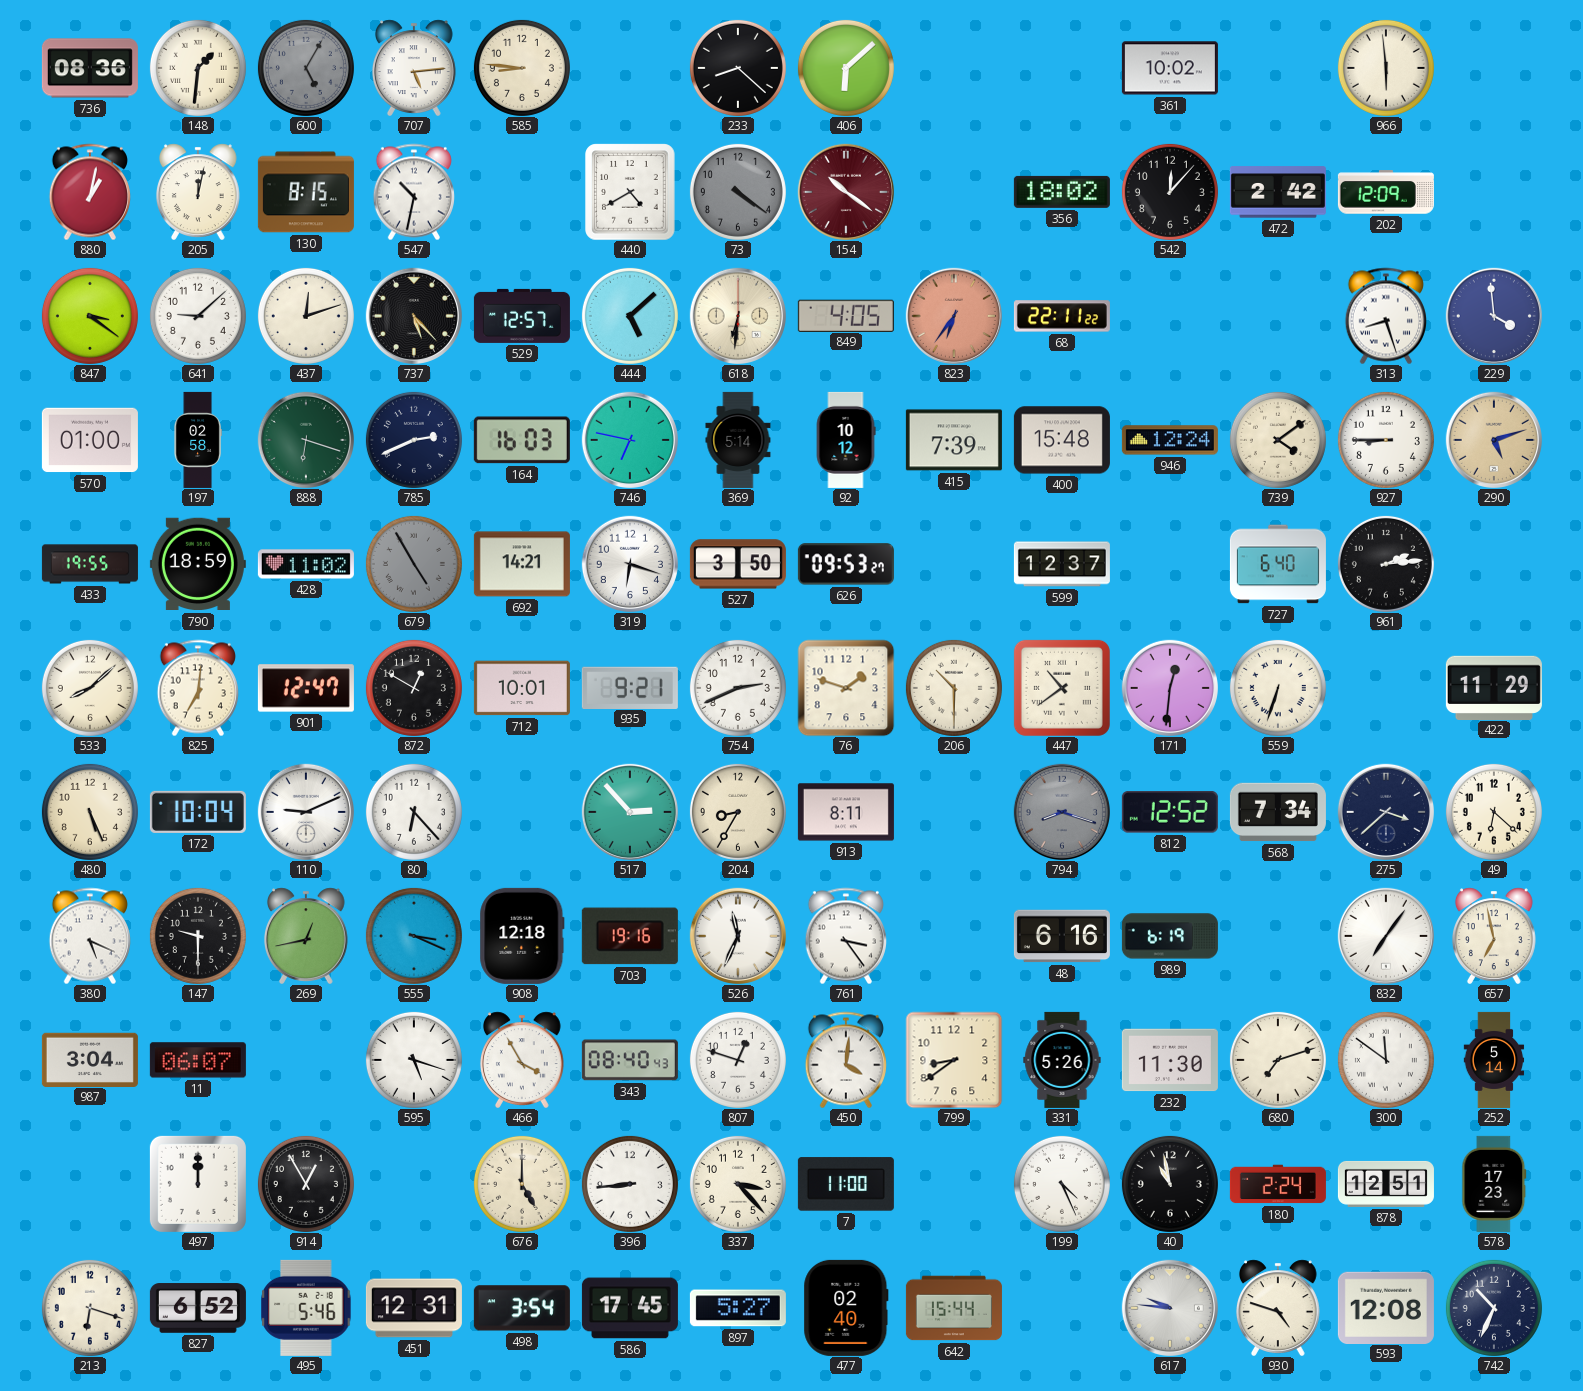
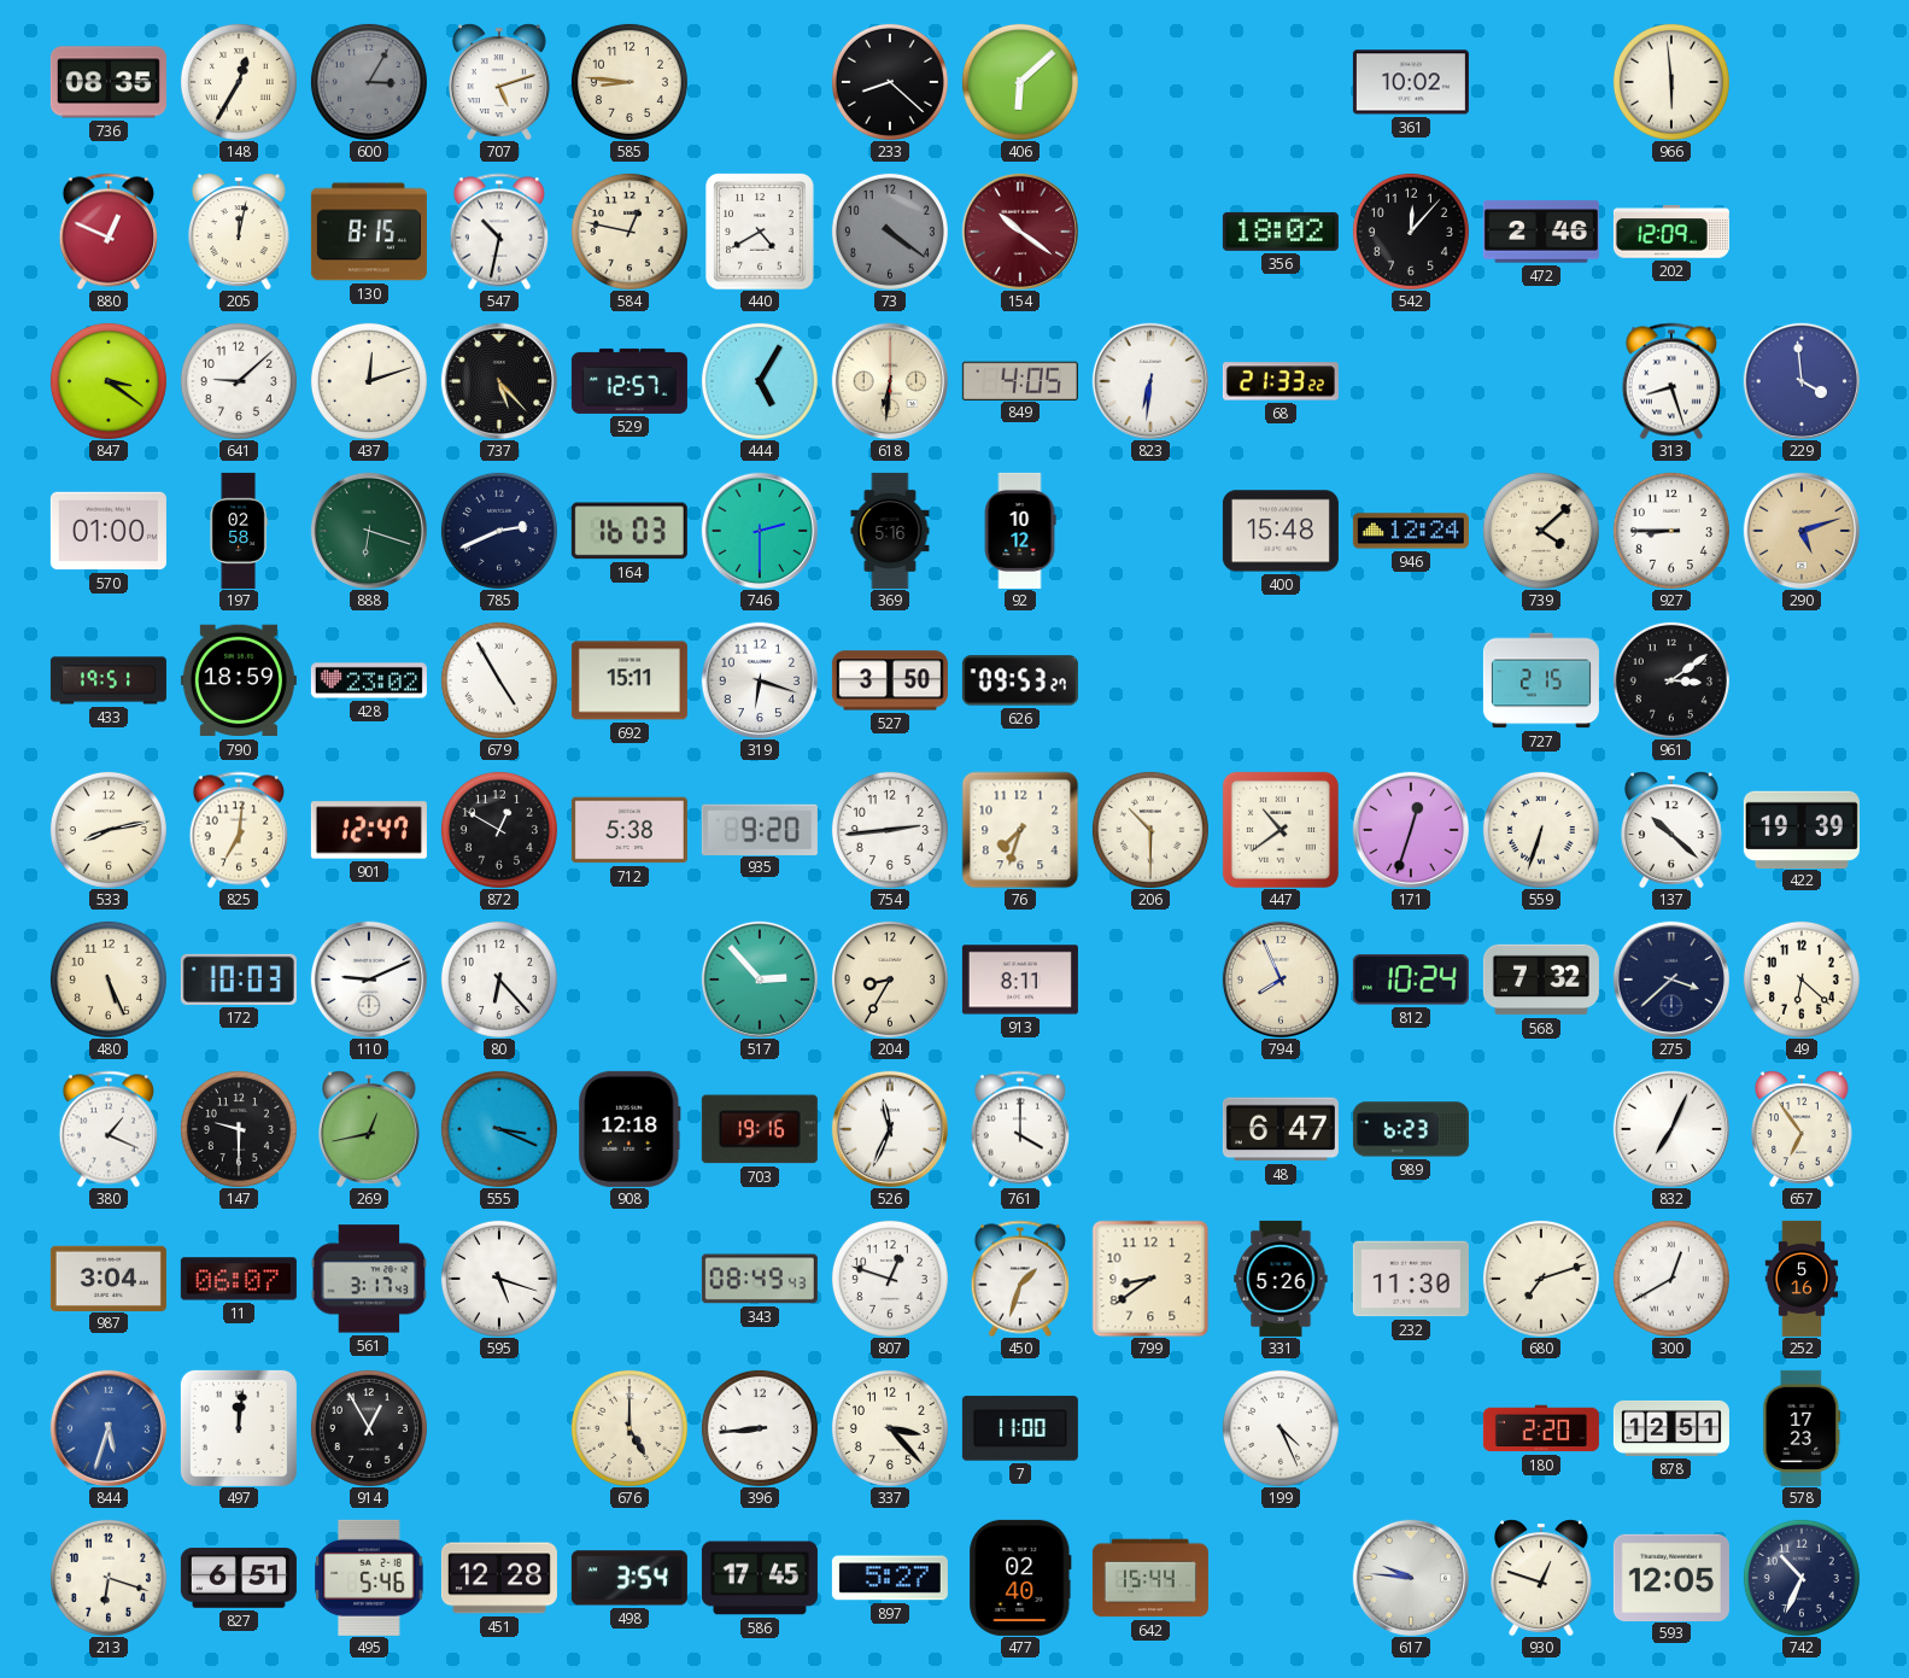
736: 08:36 -> 08:35
148: 1:31 -> 12:35
600: 5:05 -> 3:05
707: 5:14 -> 5:12
880: 1:02 -> 12:49
584: none -> 12:47
472: 2:42 -> 2:46
444: 5:08 -> 5:05
823: 6:36 -> 6:31
823 dial: salmon -> white
68: 22:11 -> 21:33
746: 6:47 -> 2:30
369: 5:14 -> 5:16
415: 7:39 -> none
739: 4:09 -> 4:08
433: 19:55 -> 19:51
428: 11:02 -> 23:02
679 dial: grey -> white
692: 14:21 -> 15:11
599: 12:37 -> none
727: 6:40 -> 2:15
961: 2:14 -> 3:09
533: 8:08 -> 8:13
712: 10:01 -> 5:38
935: 9:21 -> 9:20
754: 2:41 -> 2:44
76: 1:48 -> 7:33
171: 12:31 -> 12:33
137: none -> 10:22
422: 11:29 -> 19:39
172: 10:04 -> 10:03
794: 8:18 -> 7:56
794 dial: grey -> cream
812: 12:52 -> 10:24
568: 7:34 -> 7:32
380: 5:19 -> 1:19
761: 3:24 -> 4:00
48: 6:16 -> 6:47
989: 6:19 -> 6:23
832: 7:06 -> 7:04
657: 6:58 -> 6:54
561: none -> 3:17
466: 3:55 -> none
343: 08:40 -> 08:49
450: 4:01 -> 1:33
300: 11:51 -> 12:40
252: 5:14 -> 5:16
844: none -> 5:33
497: 12:00 -> 12:01
40: 10:58 -> none
180: 2:24 -> 2:20
827: 6:52 -> 6:51
451: 12:31 -> 12:28
930: 4:48 -> 12:48
593: 12:08 -> 12:05
